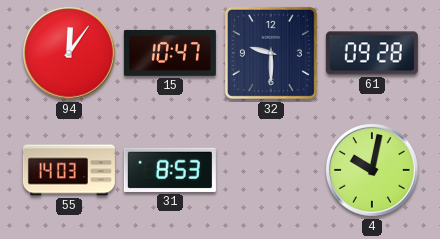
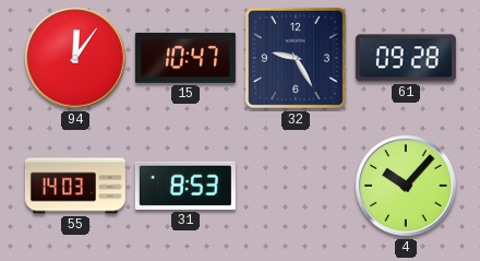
32: 9:30 -> 9:25
4: 10:02 -> 10:07
